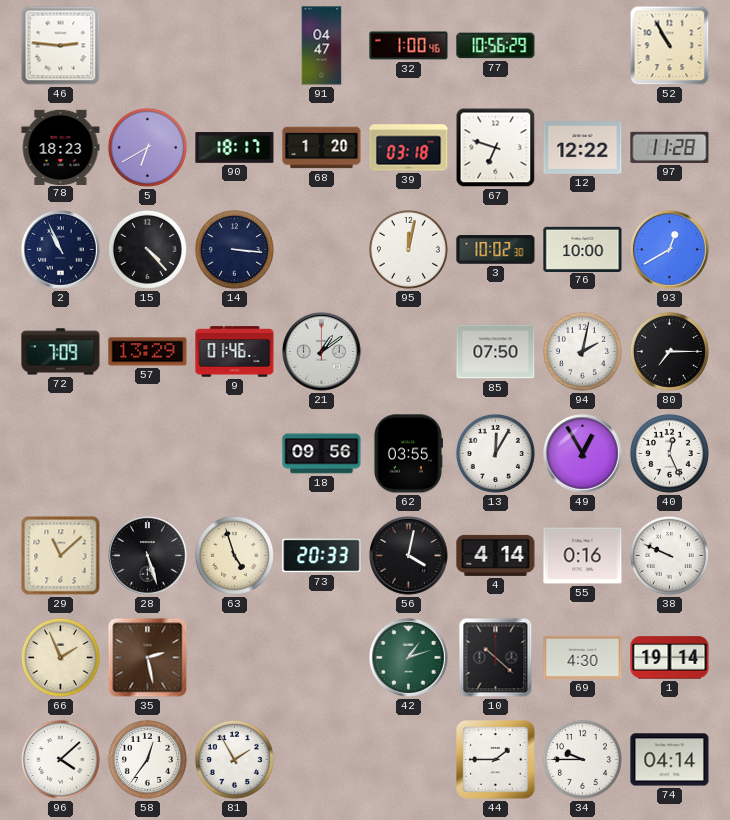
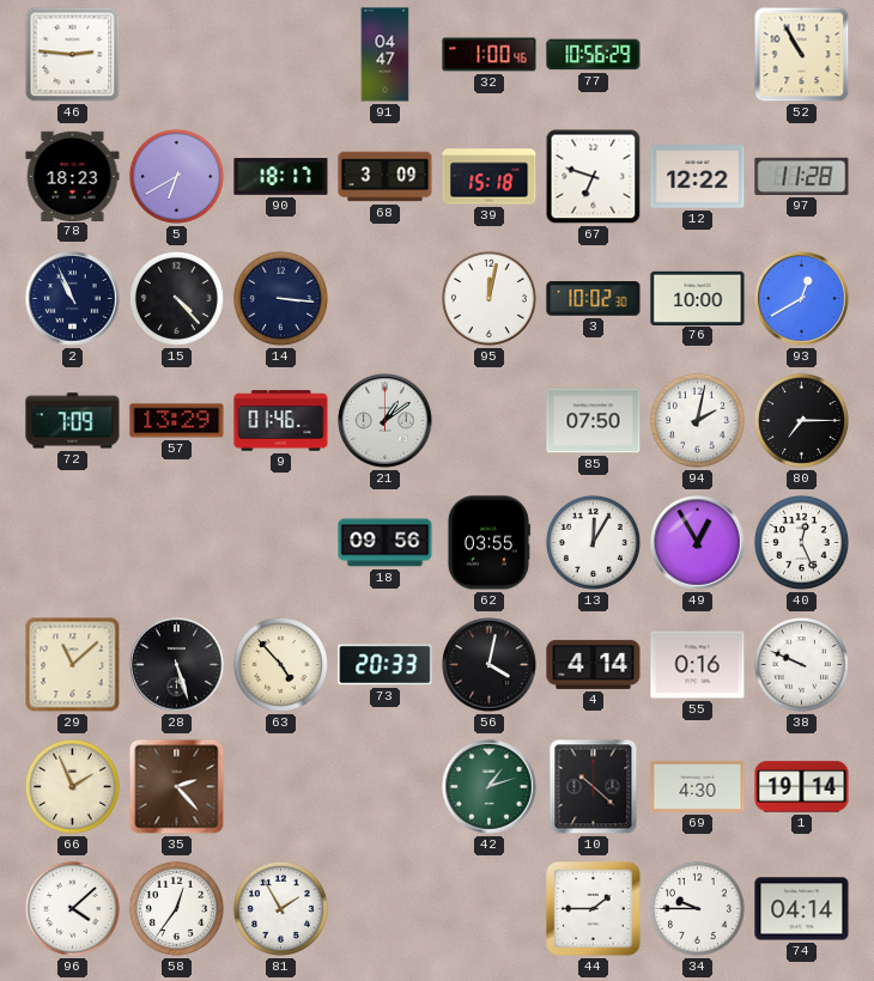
68: 1:20 -> 3:09
39: 03:18 -> 15:18
63: 4:57 -> 4:53
35: 2:28 -> 2:23
